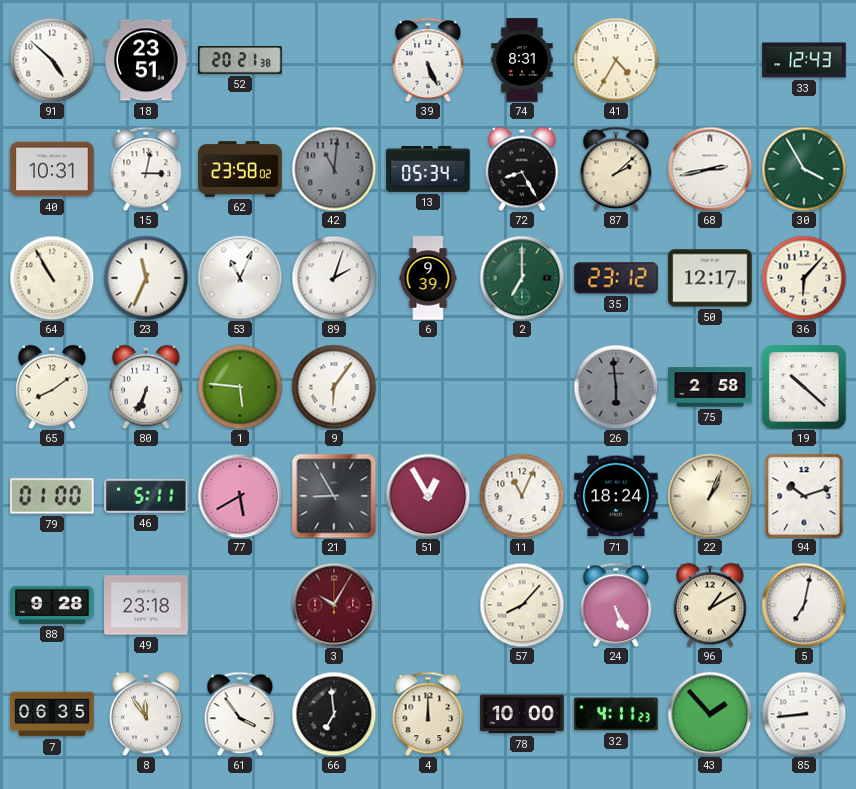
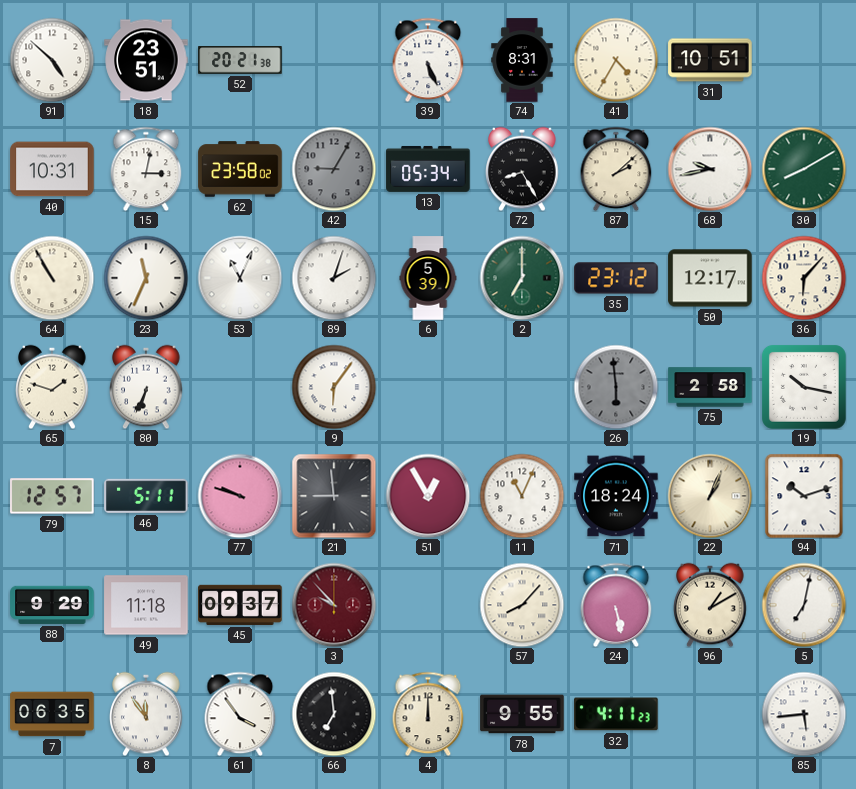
31: none -> 10:51
33: 12:43 -> none
42: 11:01 -> 9:05
68: 2:43 -> 9:43
30: 3:55 -> 8:10
6: 9:39 -> 5:39
65: 8:09 -> 1:48
1: 5:46 -> none
19: 10:22 -> 10:17
79: 01:00 -> 12:57
77: 5:40 -> 9:48
21: 8:55 -> 8:59
88: 9:28 -> 9:29
49: 23:18 -> 11:18
45: none -> 09:37
3: 10:05 -> 9:53
24: 5:25 -> 5:28
78: 10:00 -> 9:55
43: 1:53 -> none
85: 8:44 -> 5:44
